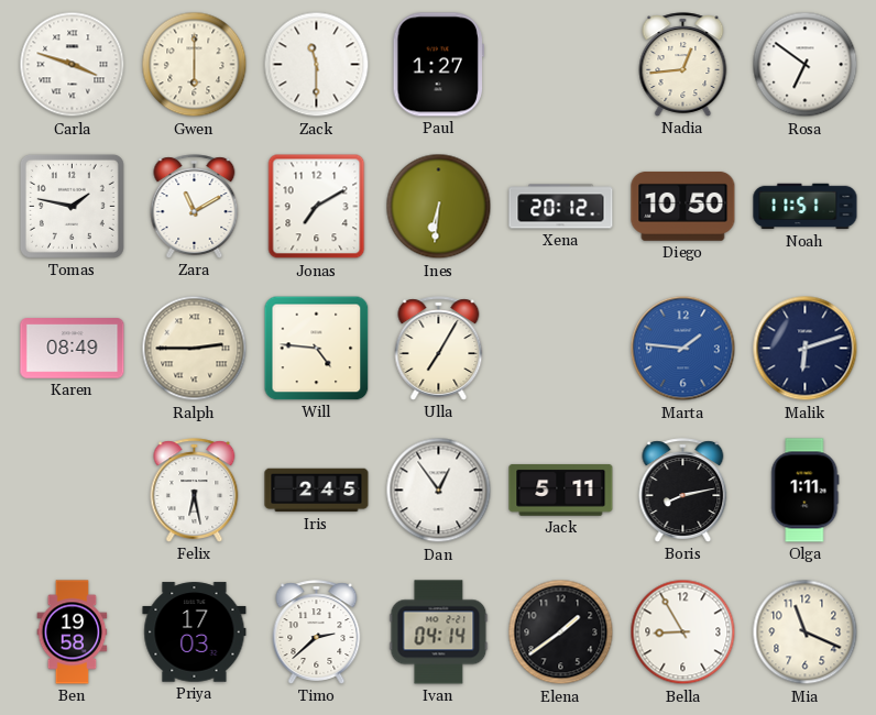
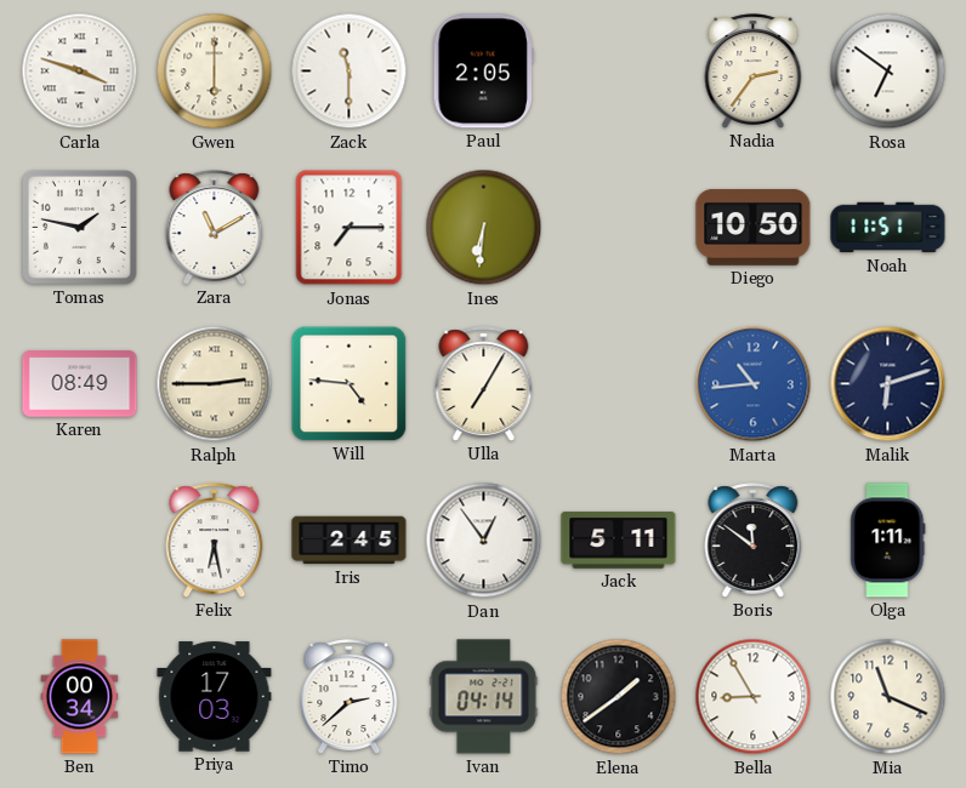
Paul: 1:27 -> 2:05
Nadia: 12:44 -> 2:36
Jonas: 7:10 -> 7:15
Xena: 20:12 -> none
Marta: 1:46 -> 10:44
Boris: 8:13 -> 11:51
Ben: 19:58 -> 00:34
